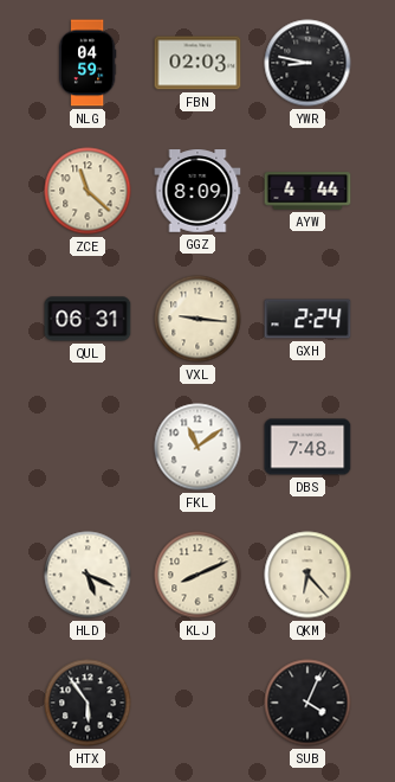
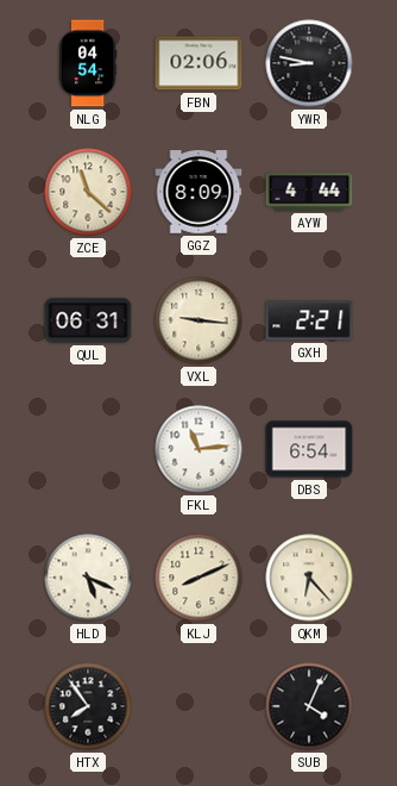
NLG: 04:59 -> 04:54
FBN: 02:03 -> 02:06
GXH: 2:24 -> 2:21
FKL: 11:09 -> 11:14
DBS: 7:48 -> 6:54
HTX: 5:54 -> 7:54
